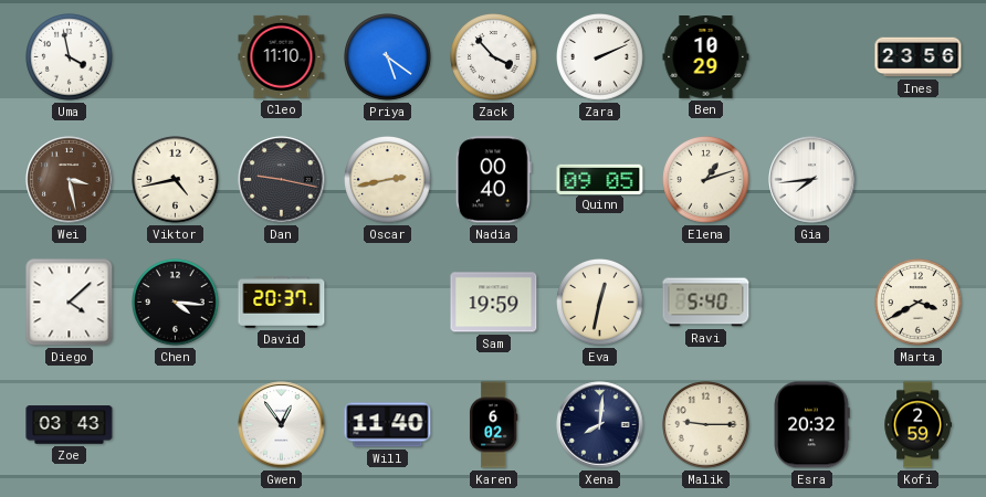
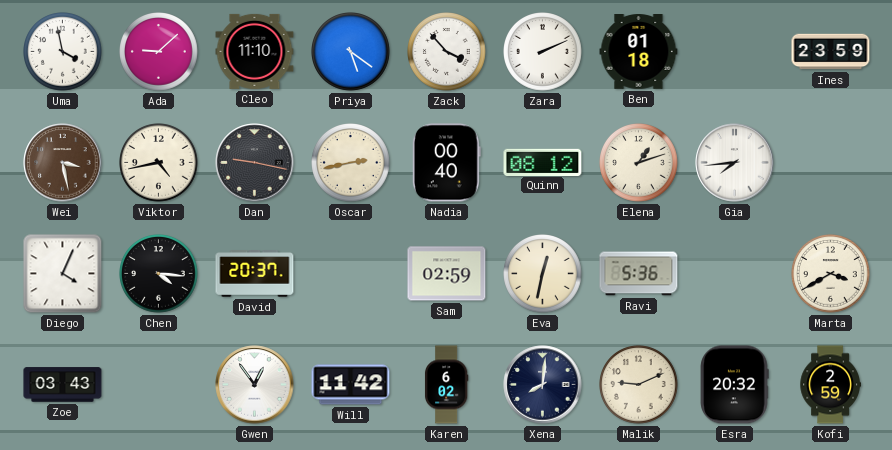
Ada: none -> 9:08
Ben: 10:29 -> 01:18
Ines: 23:56 -> 23:59
Quinn: 09:05 -> 08:12
Diego: 4:08 -> 4:04
Sam: 19:59 -> 02:59
Ravi: 5:40 -> 5:36
Will: 11:40 -> 11:42
Malik: 9:15 -> 9:11
